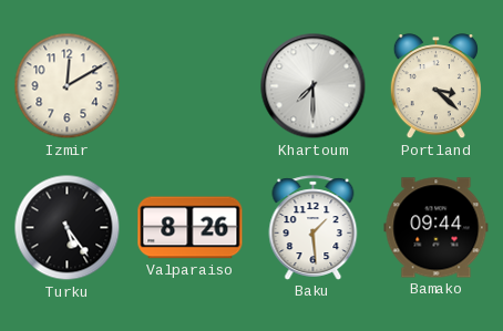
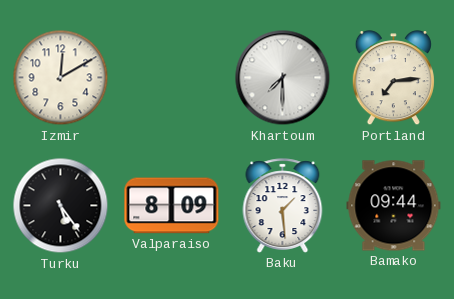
Portland: 3:22 -> 7:14
Valparaiso: 8:26 -> 8:09
